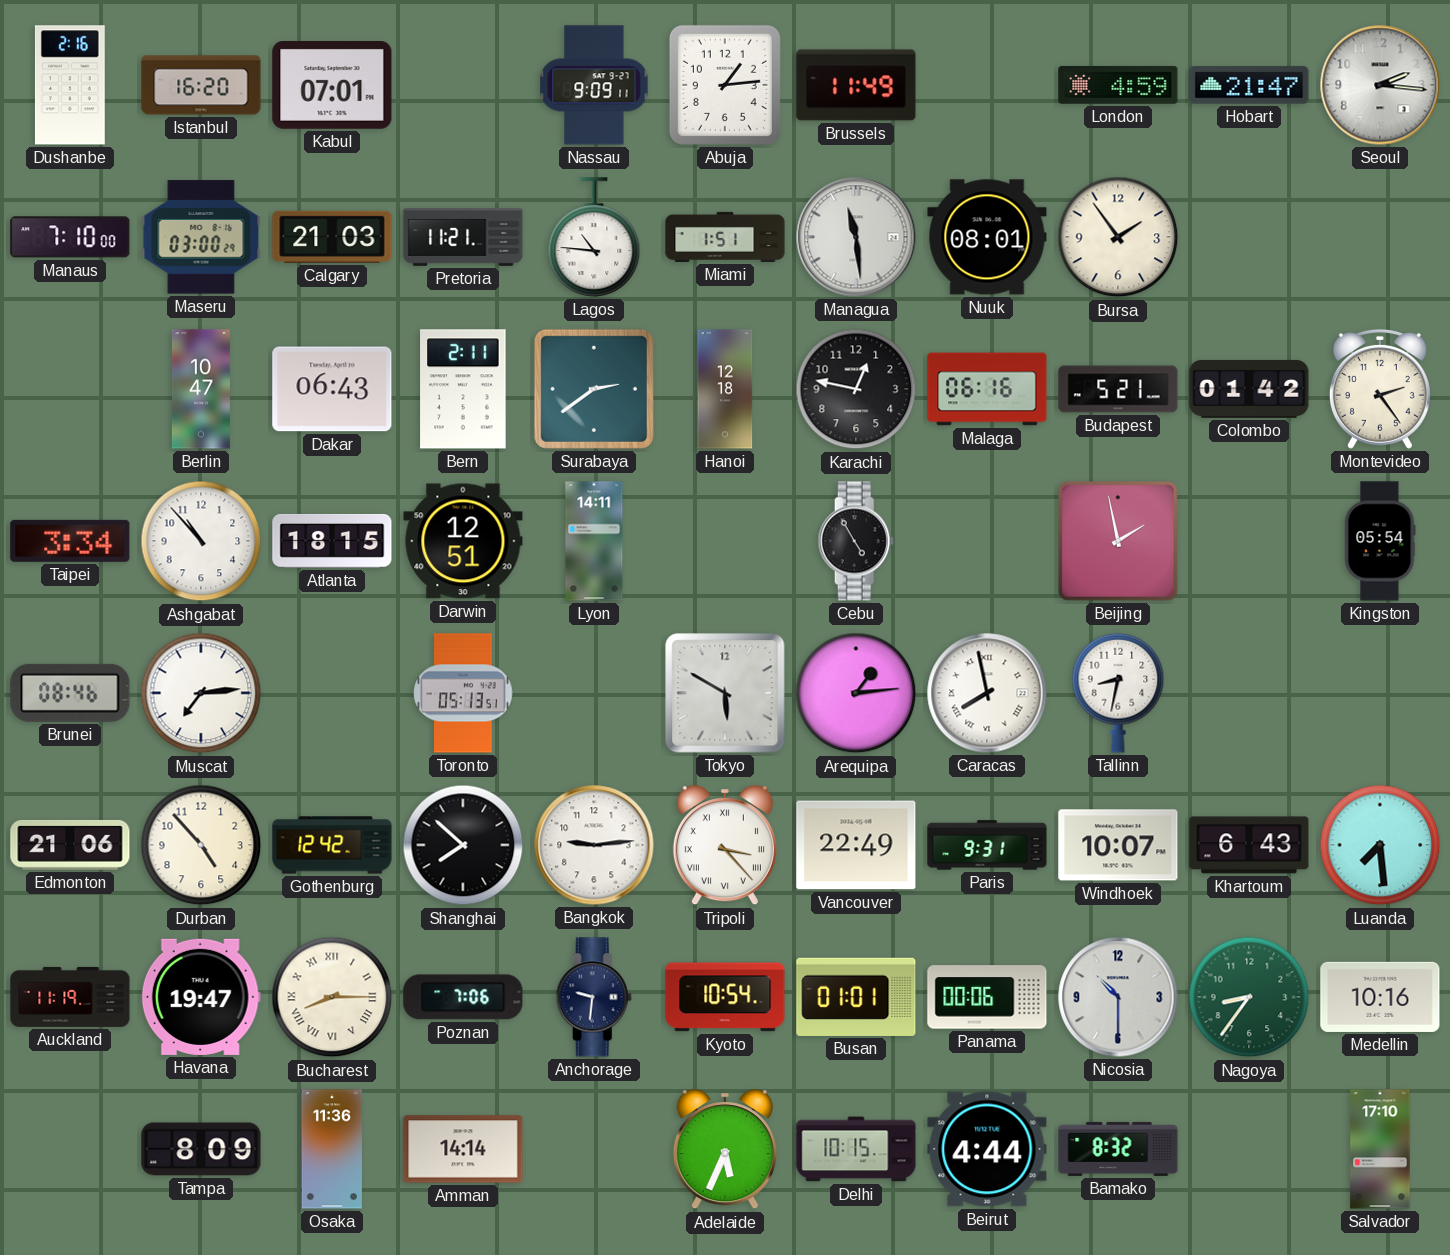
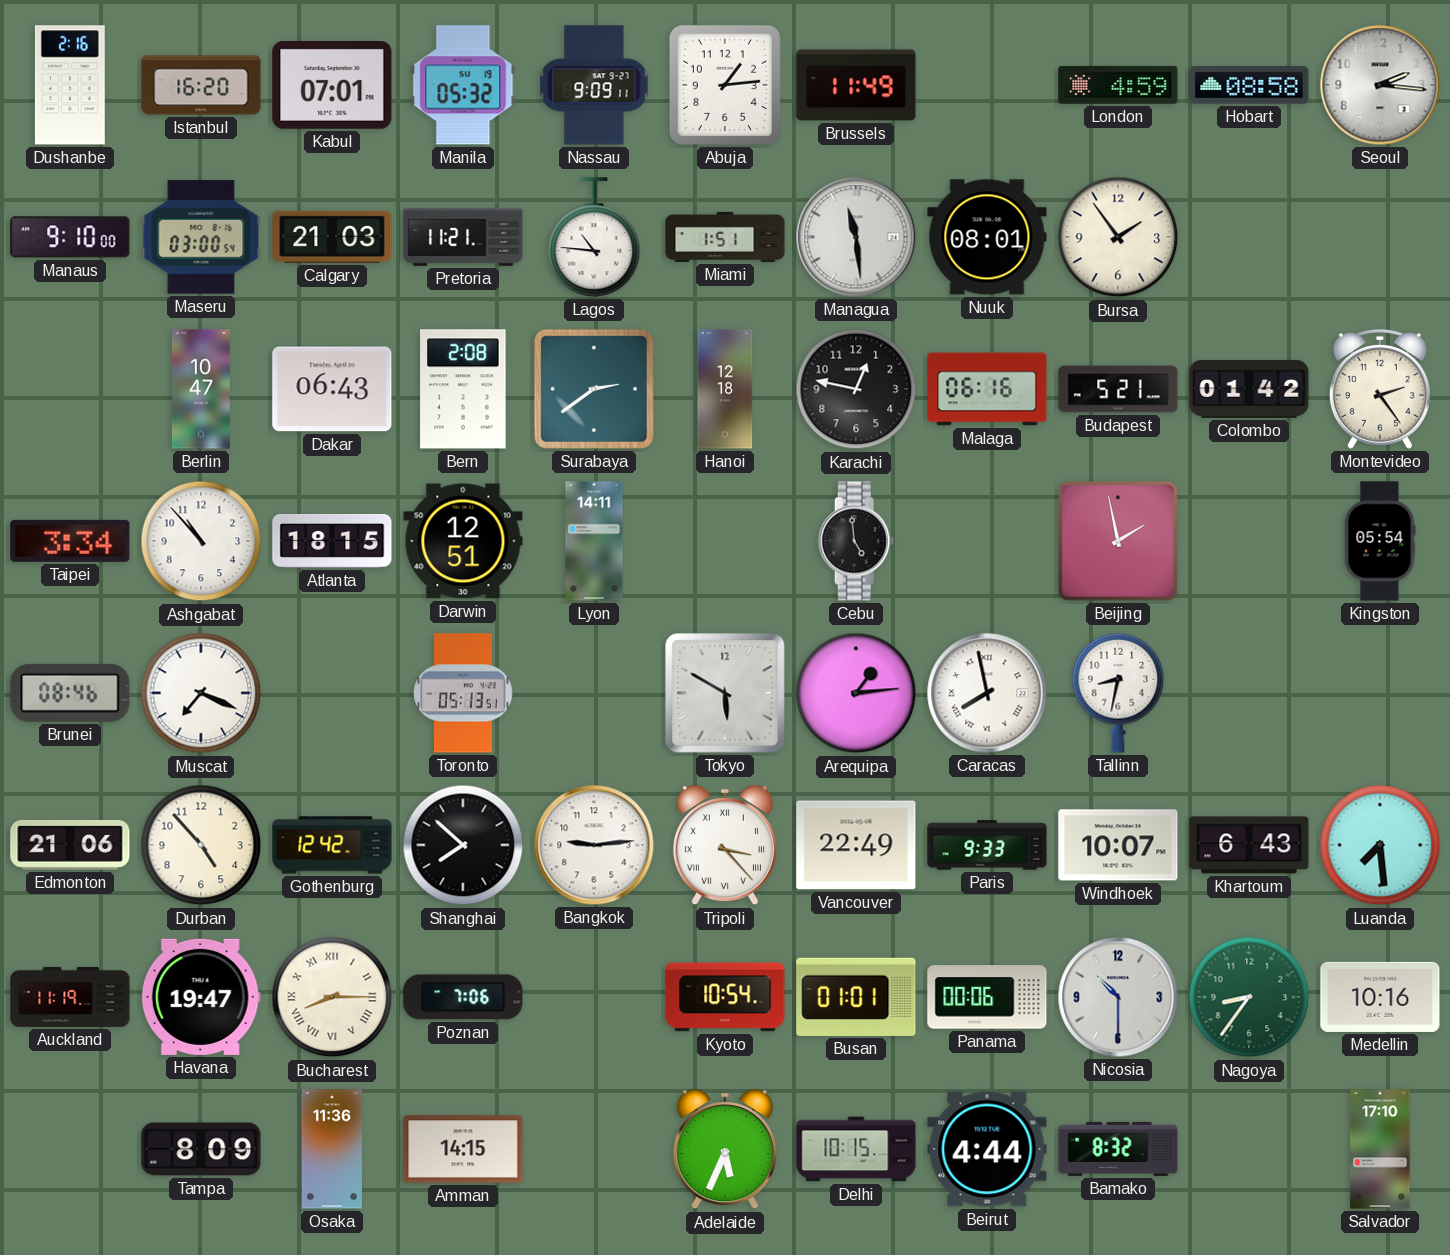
Manila: none -> 05:32
Hobart: 21:47 -> 08:58
Manaus: 7:10 -> 9:10
Maseru: 03:00:29 -> 03:00:54
Bern: 2:11 -> 2:08
Cebu: 4:55 -> 4:59
Muscat: 7:14 -> 7:19
Paris: 9:31 -> 9:33
Anchorage: 9:31 -> none
Amman: 14:14 -> 14:15
